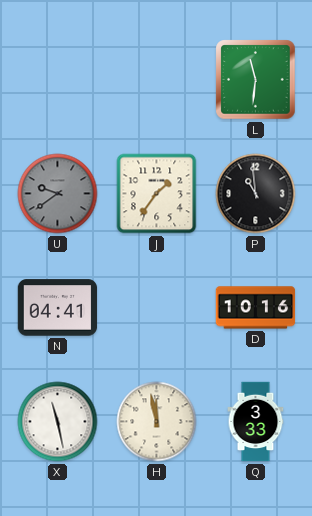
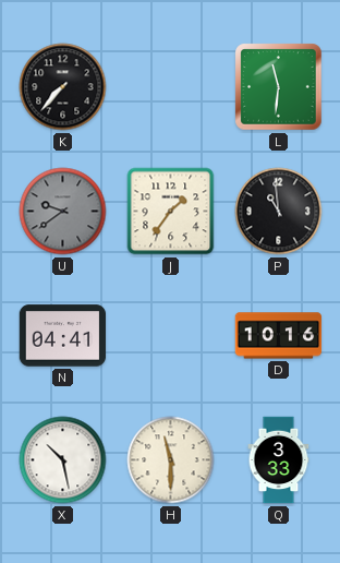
K: none -> 7:37
X: 11:28 -> 10:28
H: 11:58 -> 11:30
